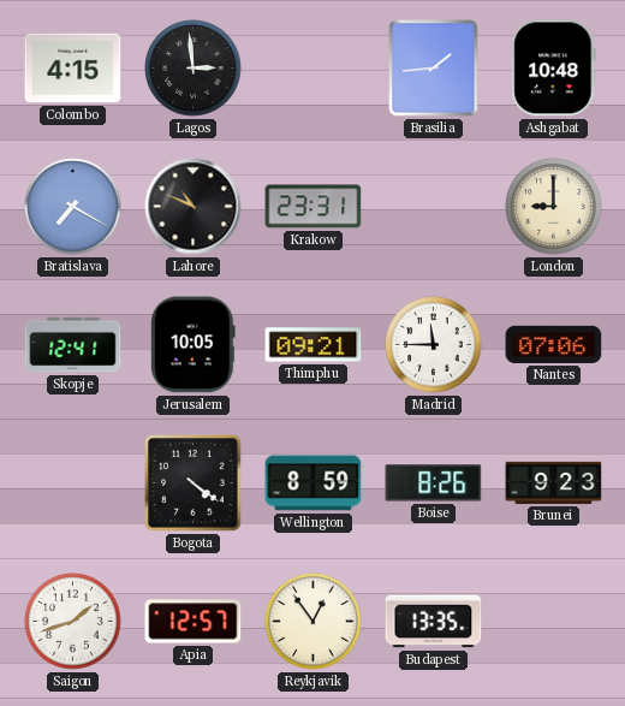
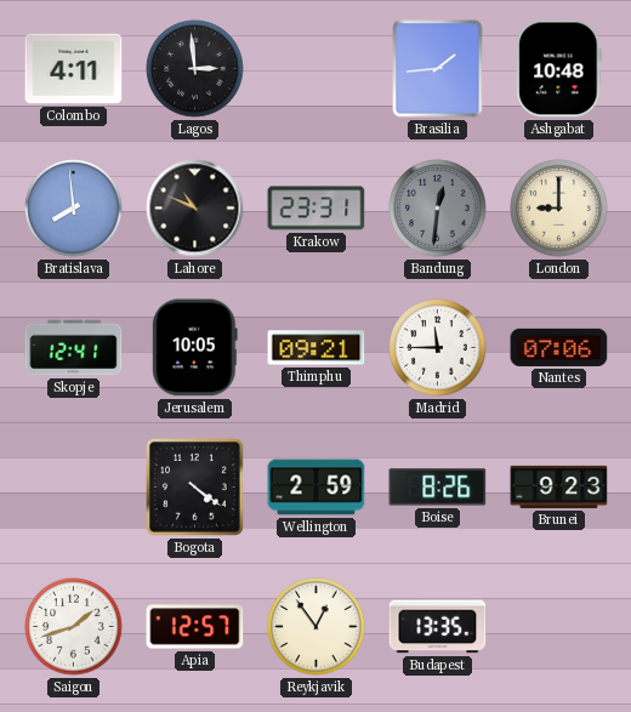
Colombo: 4:15 -> 4:11
Bratislava: 7:20 -> 7:59
Bandung: none -> 12:31
Wellington: 8:59 -> 2:59
